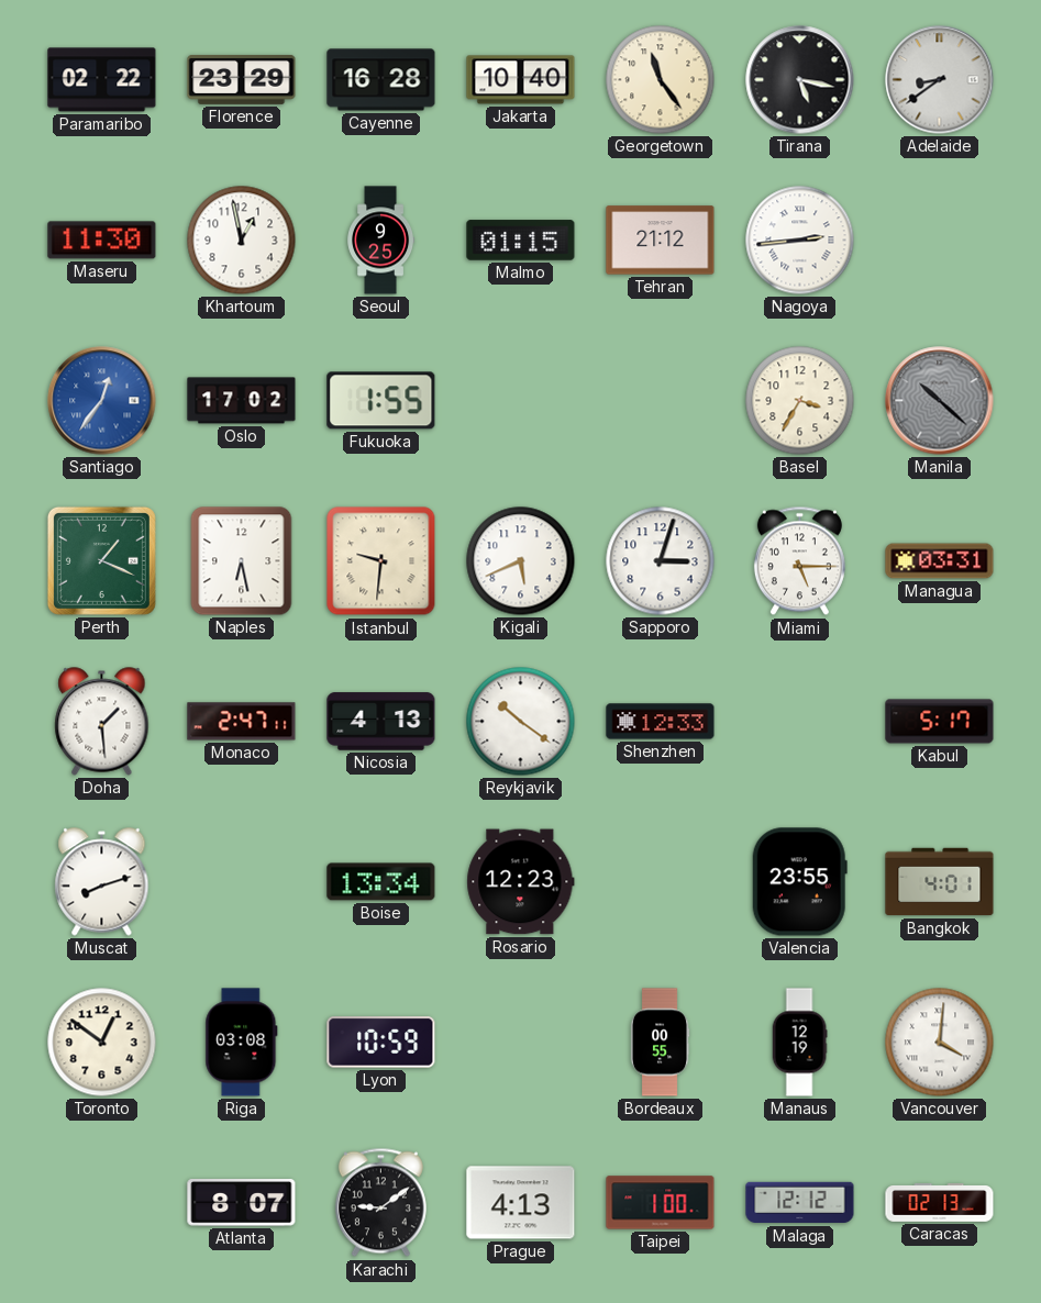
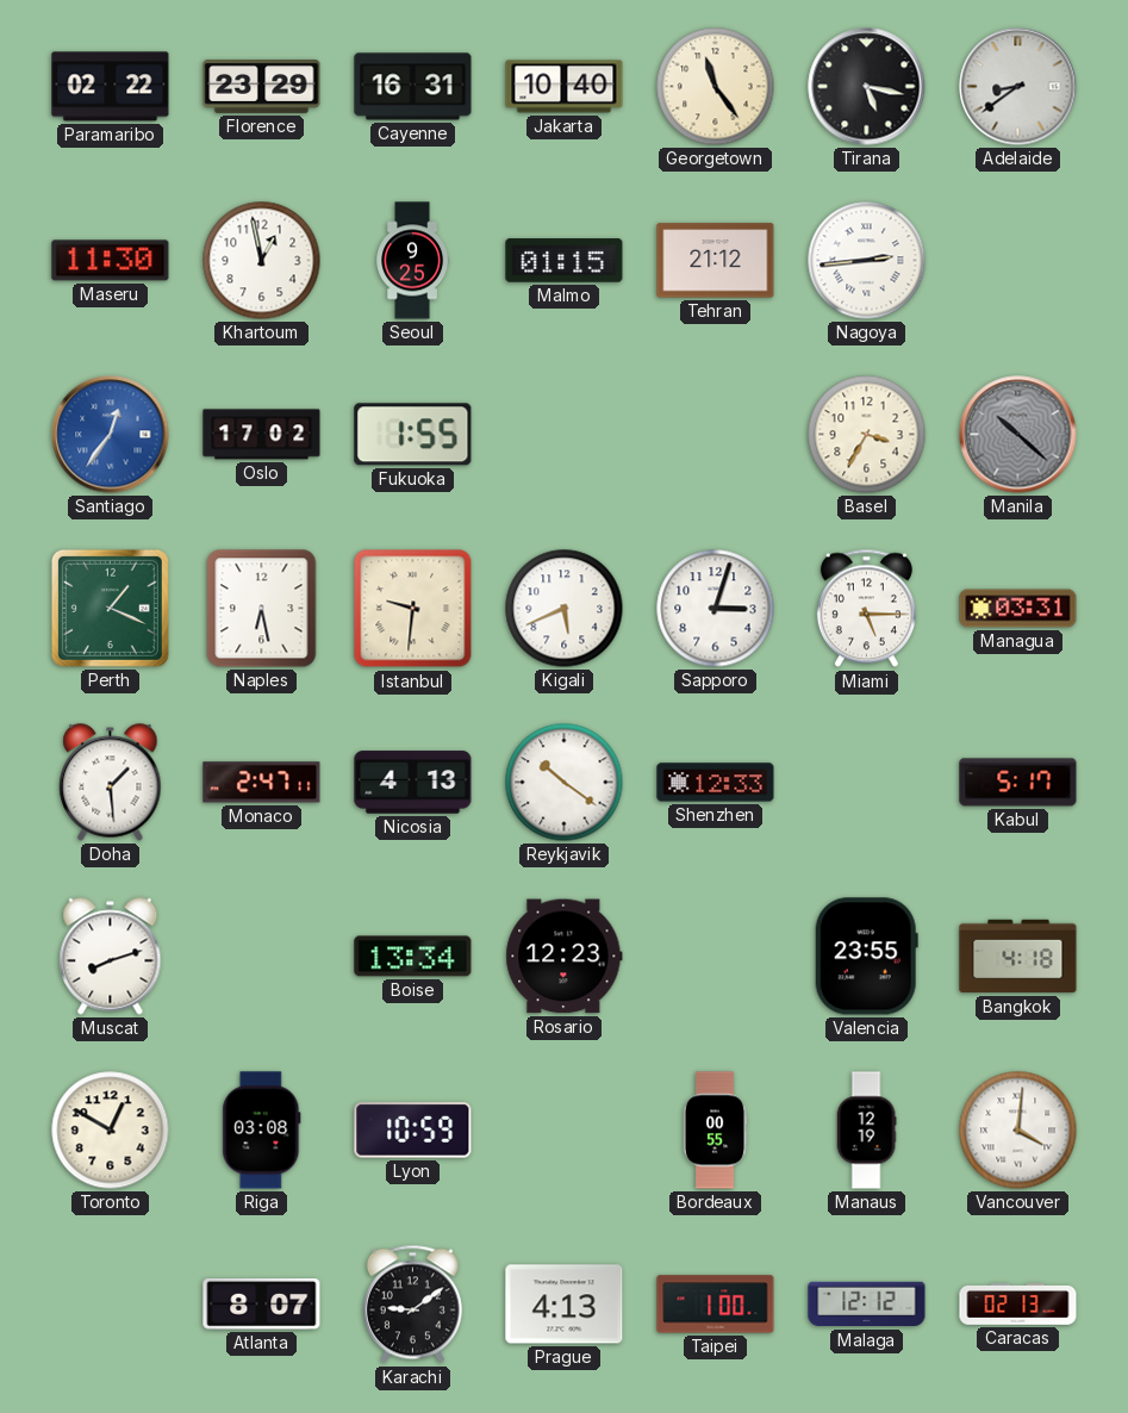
Cayenne: 16:28 -> 16:31
Bangkok: 4:01 -> 4:18
Toronto: 12:51 -> 12:50
